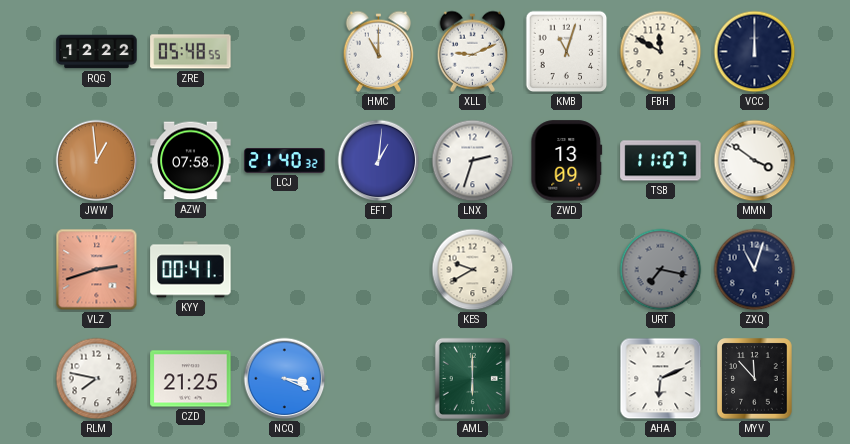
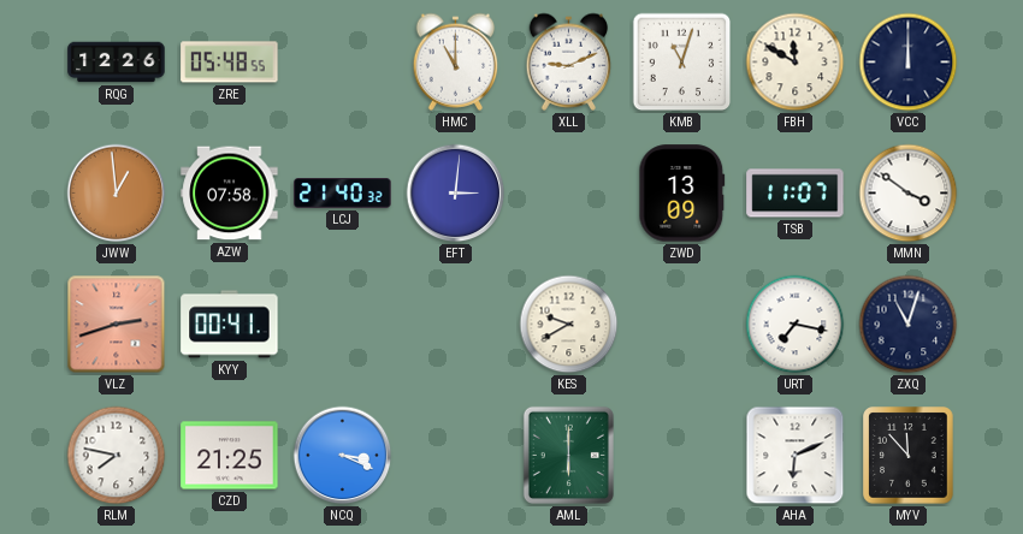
RQG: 12:22 -> 12:26
EFT: 1:01 -> 3:01
LNX: 2:33 -> none
URT dial: grey -> white
